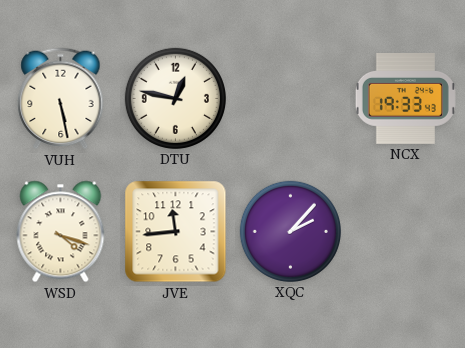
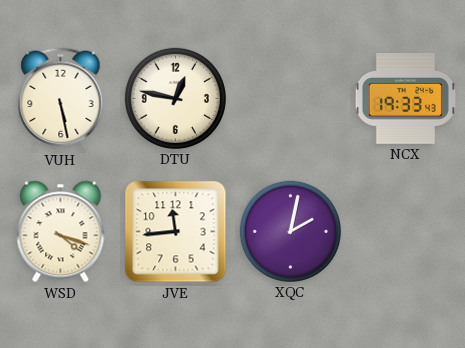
XQC: 2:07 -> 2:02
